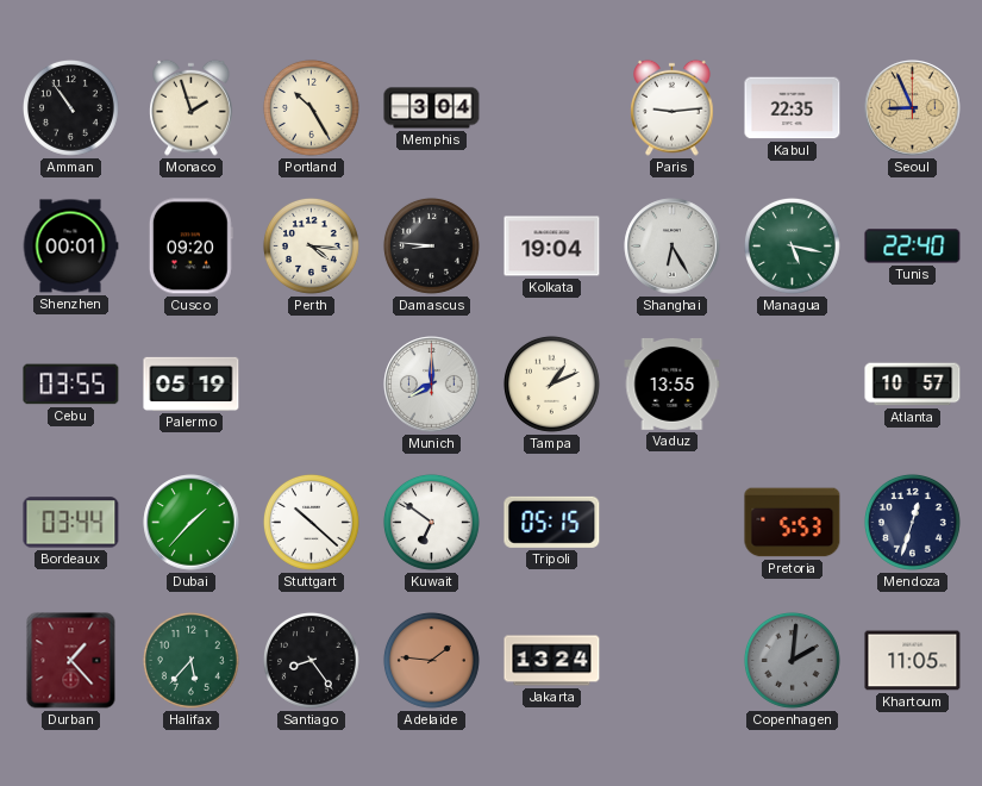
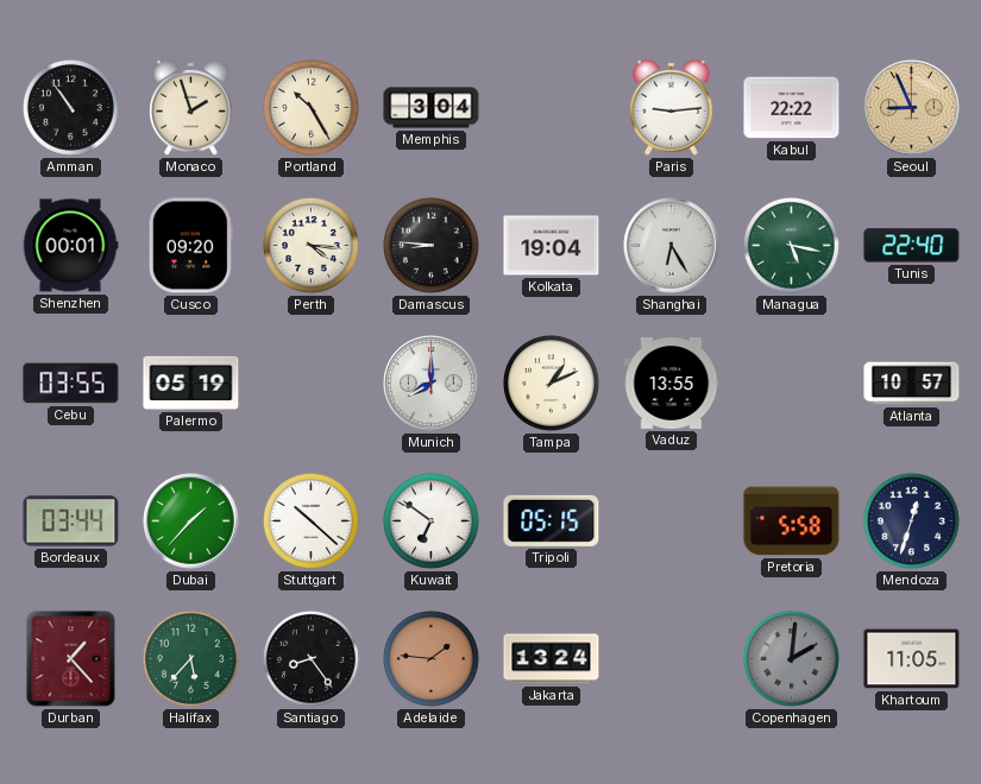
Kabul: 22:35 -> 22:22
Pretoria: 5:53 -> 5:58
